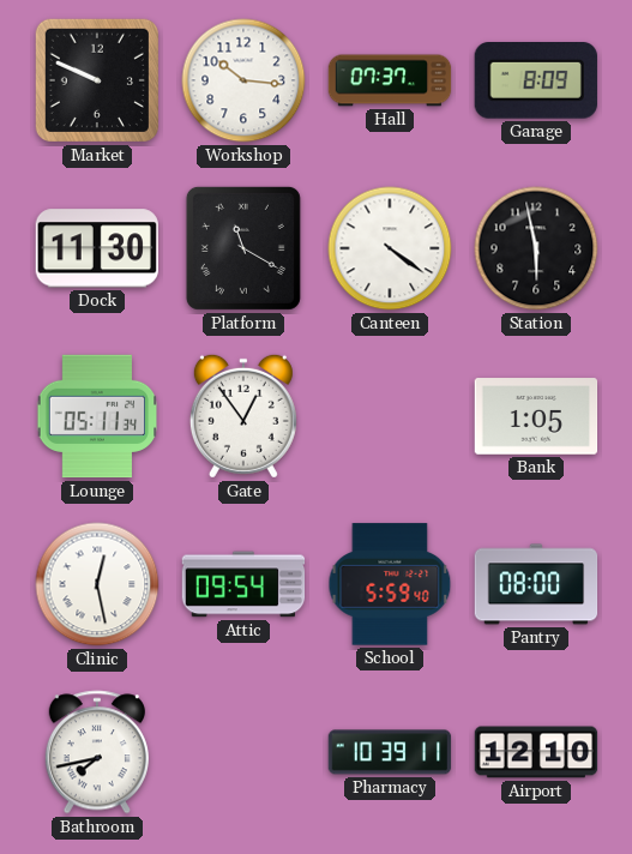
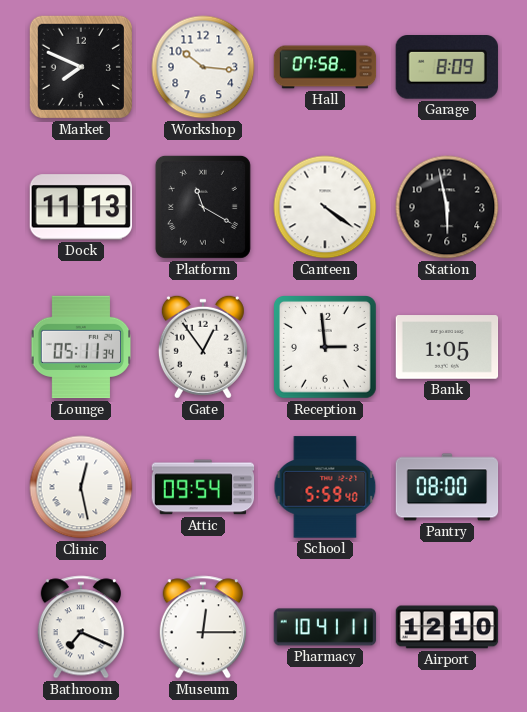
Market: 9:49 -> 7:49
Hall: 07:37 -> 07:58
Dock: 11:30 -> 11:13
Reception: none -> 2:59
Bathroom: 7:43 -> 7:19
Museum: none -> 12:15
Pharmacy: 10:39 -> 10:41
